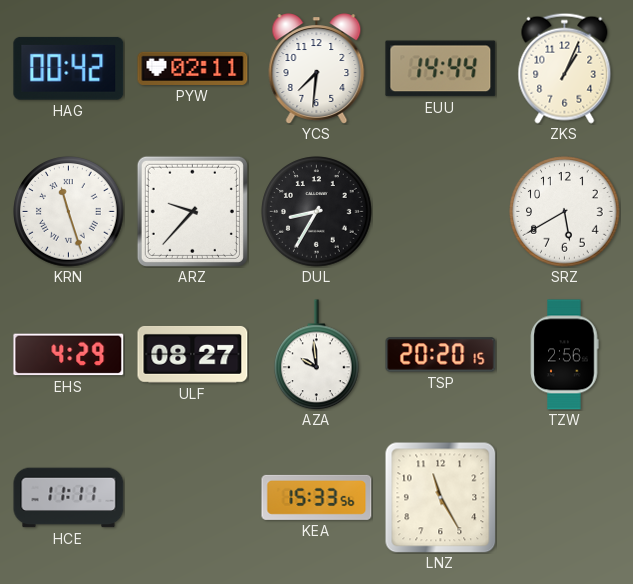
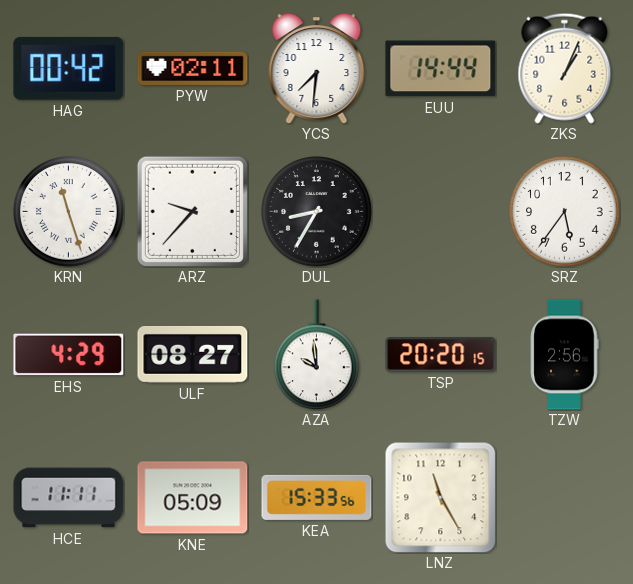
SRZ: 5:40 -> 5:36
KNE: none -> 05:09
